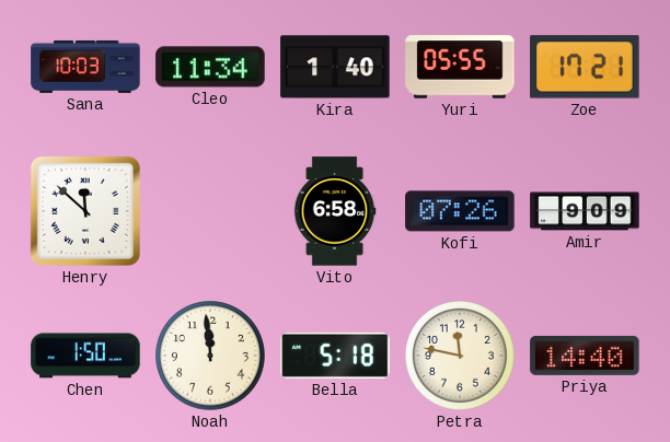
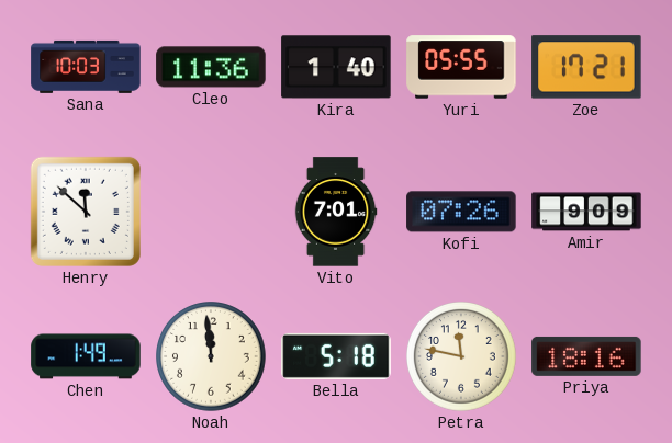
Cleo: 11:34 -> 11:36
Vito: 6:58 -> 7:01
Chen: 1:50 -> 1:49
Priya: 14:40 -> 18:16
